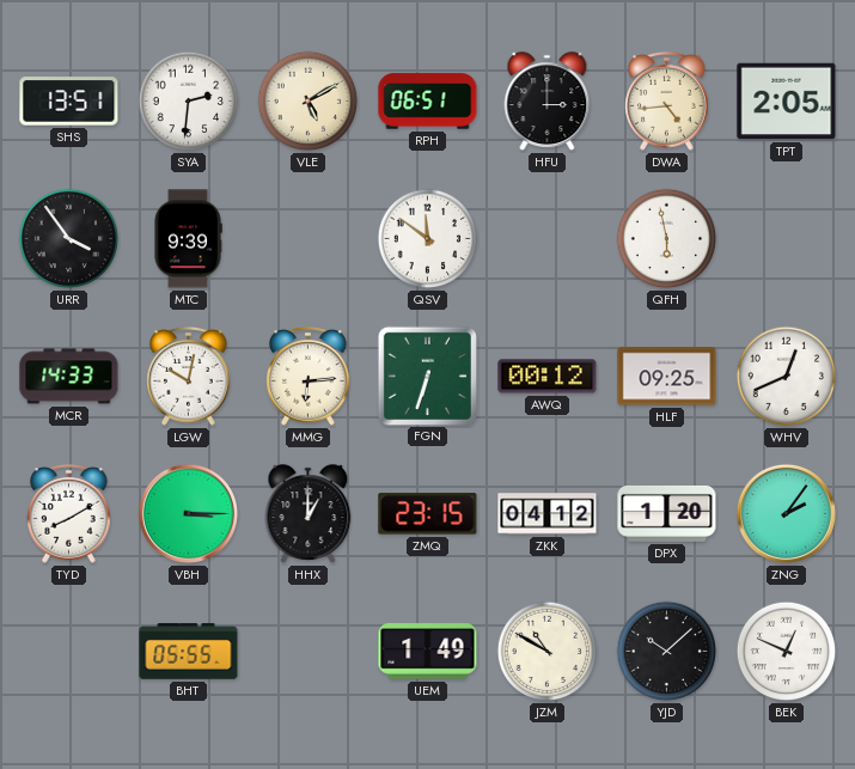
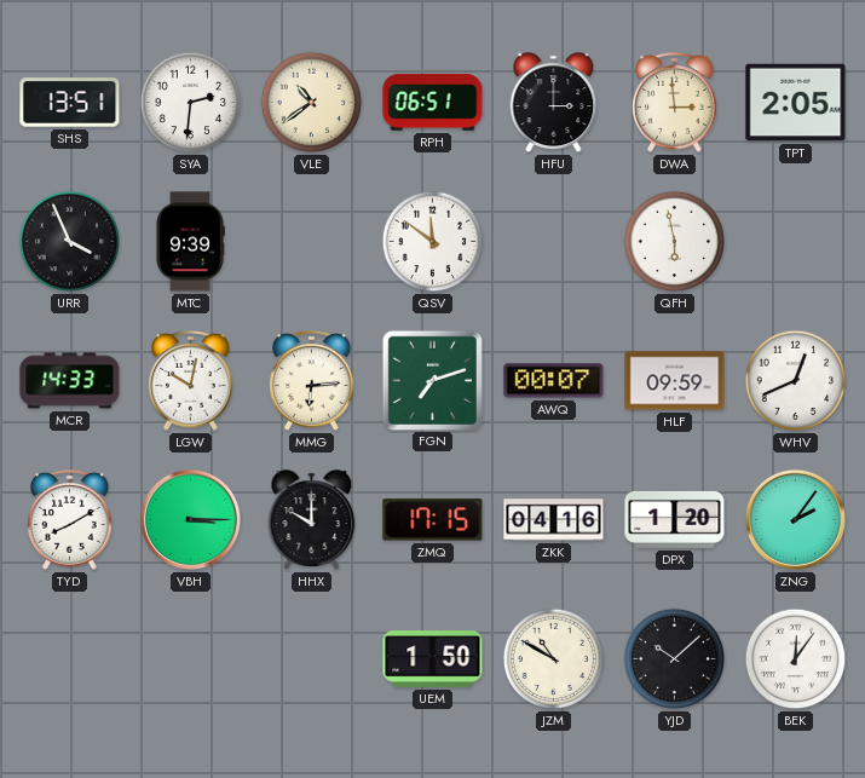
VLE: 5:10 -> 10:39
DWA: 4:44 -> 2:59
URR: 3:54 -> 3:56
FGN: 6:33 -> 7:12
AWQ: 00:12 -> 00:07
HLF: 09:25 -> 09:59
HHX: 1:00 -> 10:00
ZMQ: 23:15 -> 17:15
ZKK: 04:12 -> 04:16
BHT: 05:55 -> none
UEM: 1:49 -> 1:50
BEK: 12:49 -> 12:06
